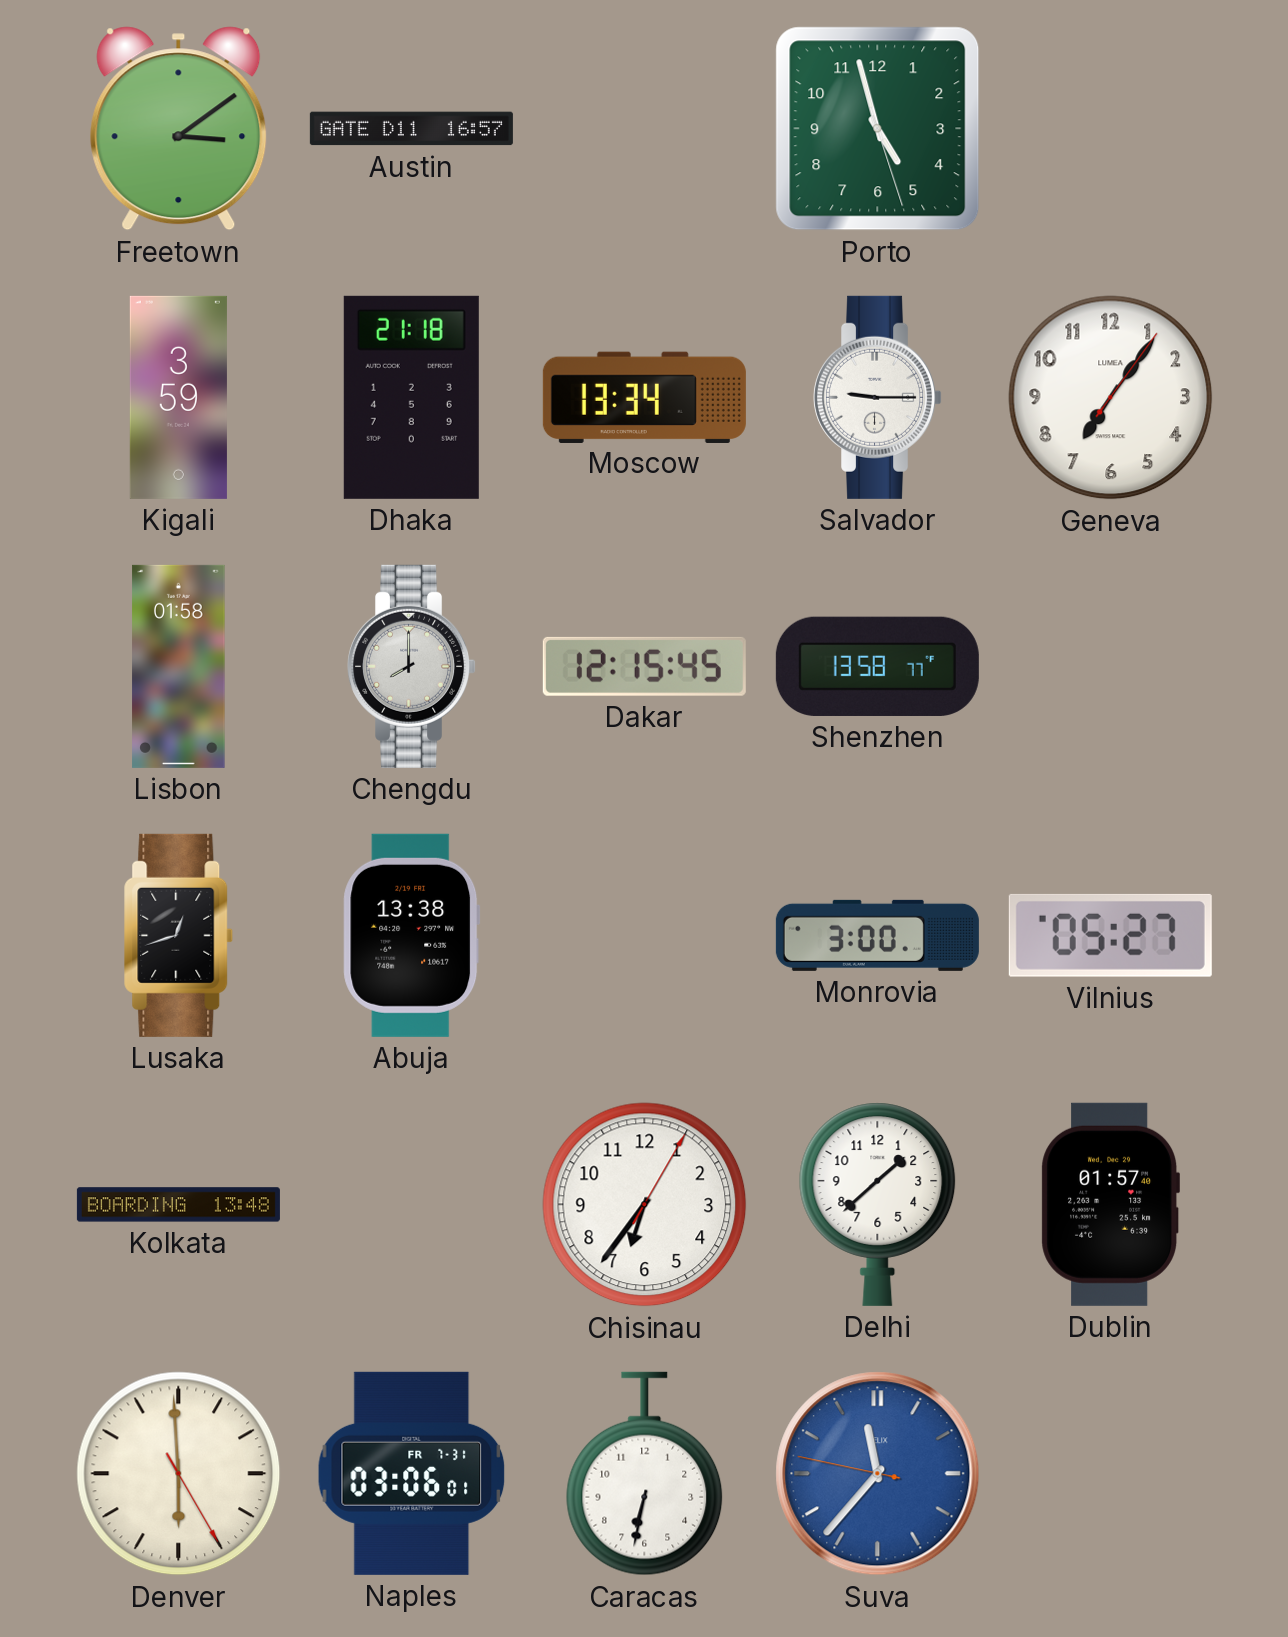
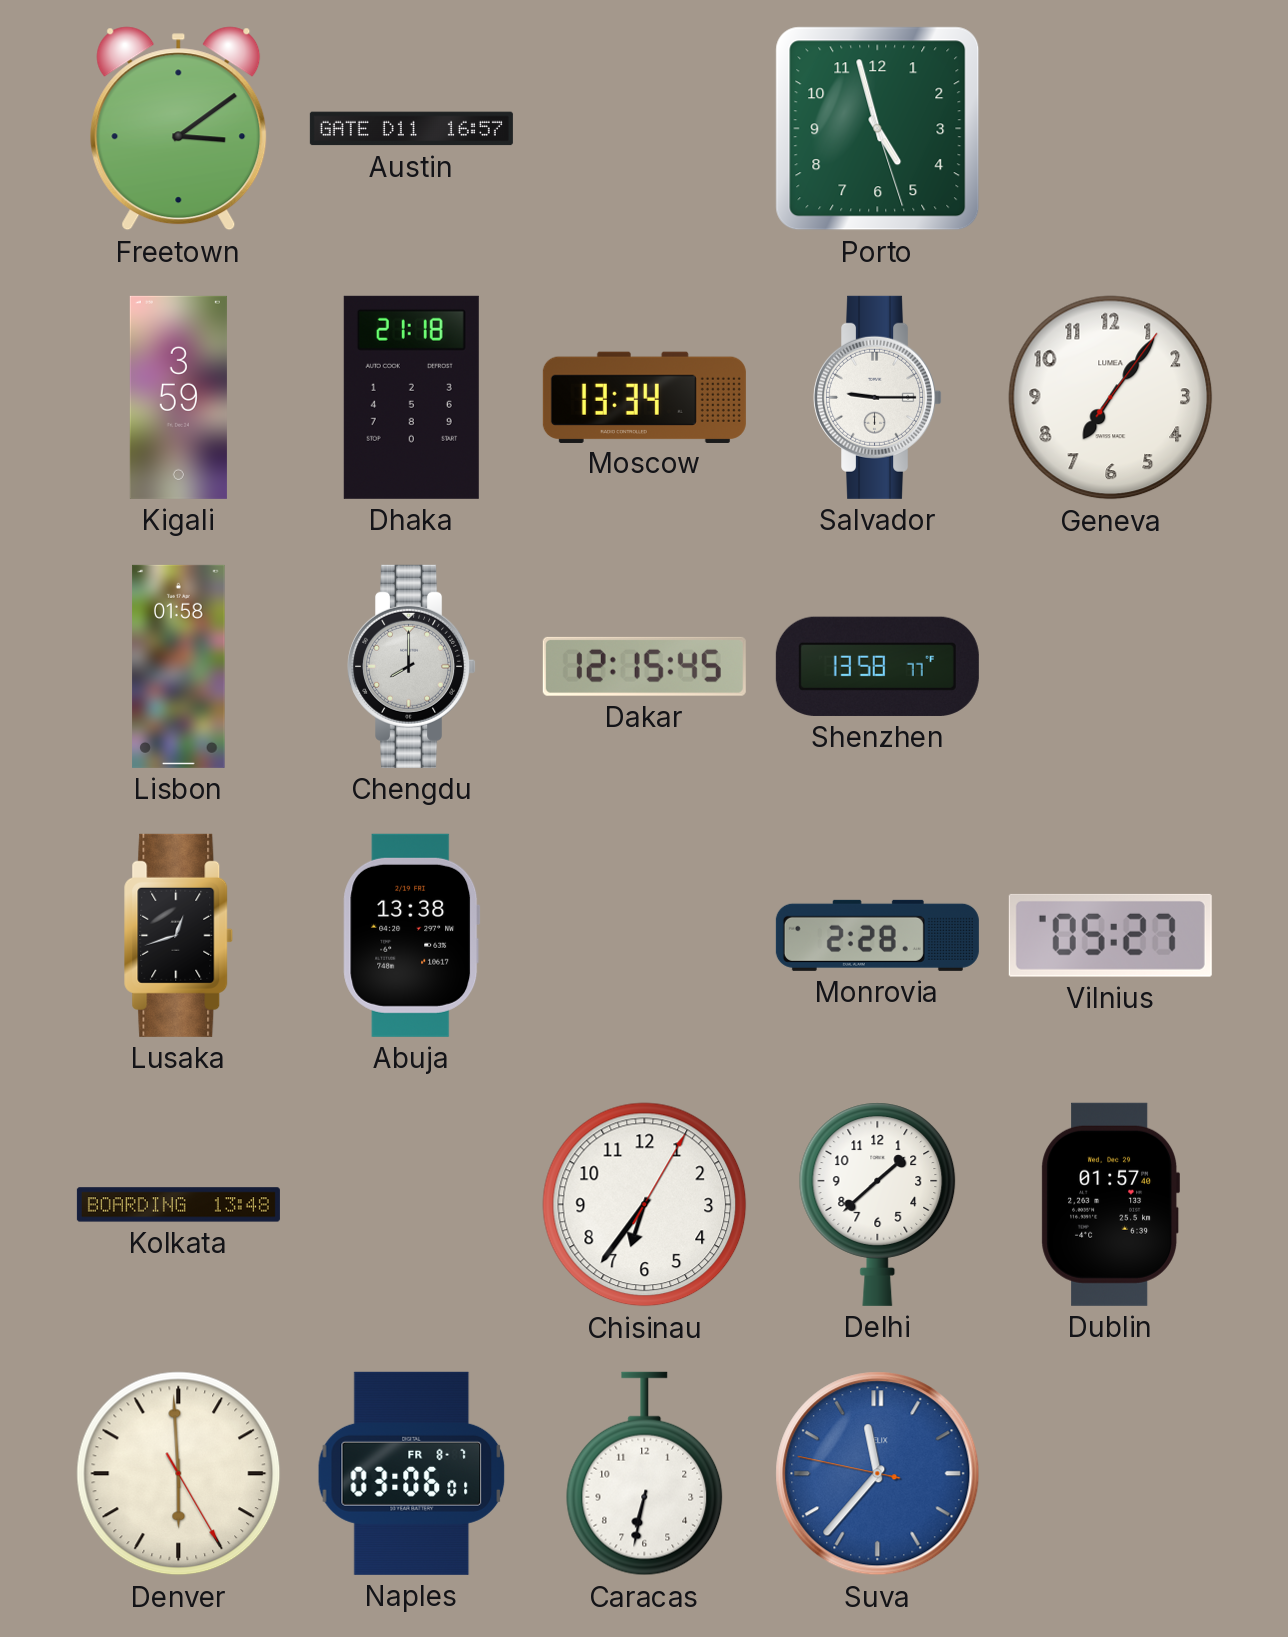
Monrovia: 3:00 -> 2:28
Naples date: FR 7-31 -> FR 8-7
